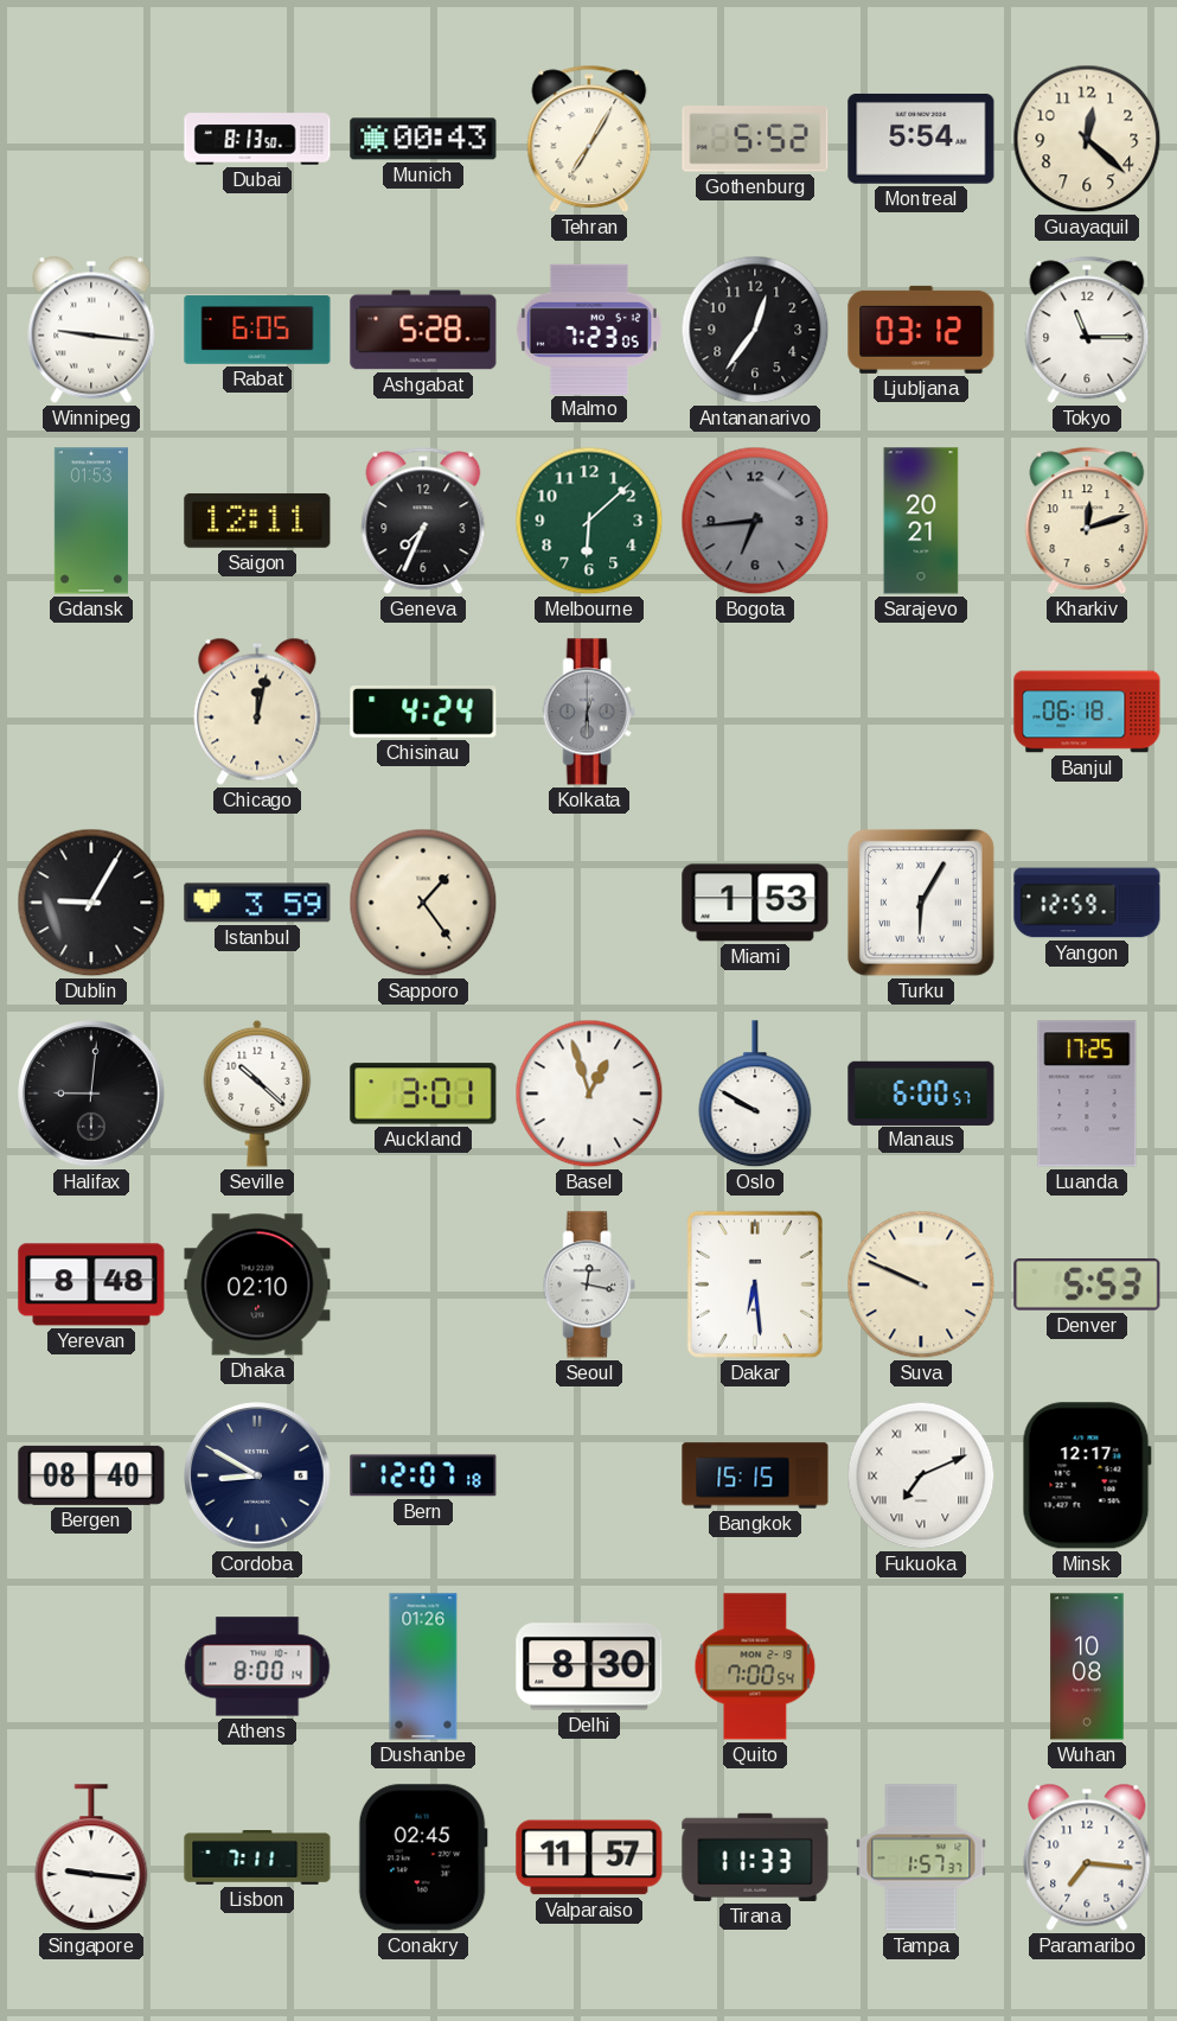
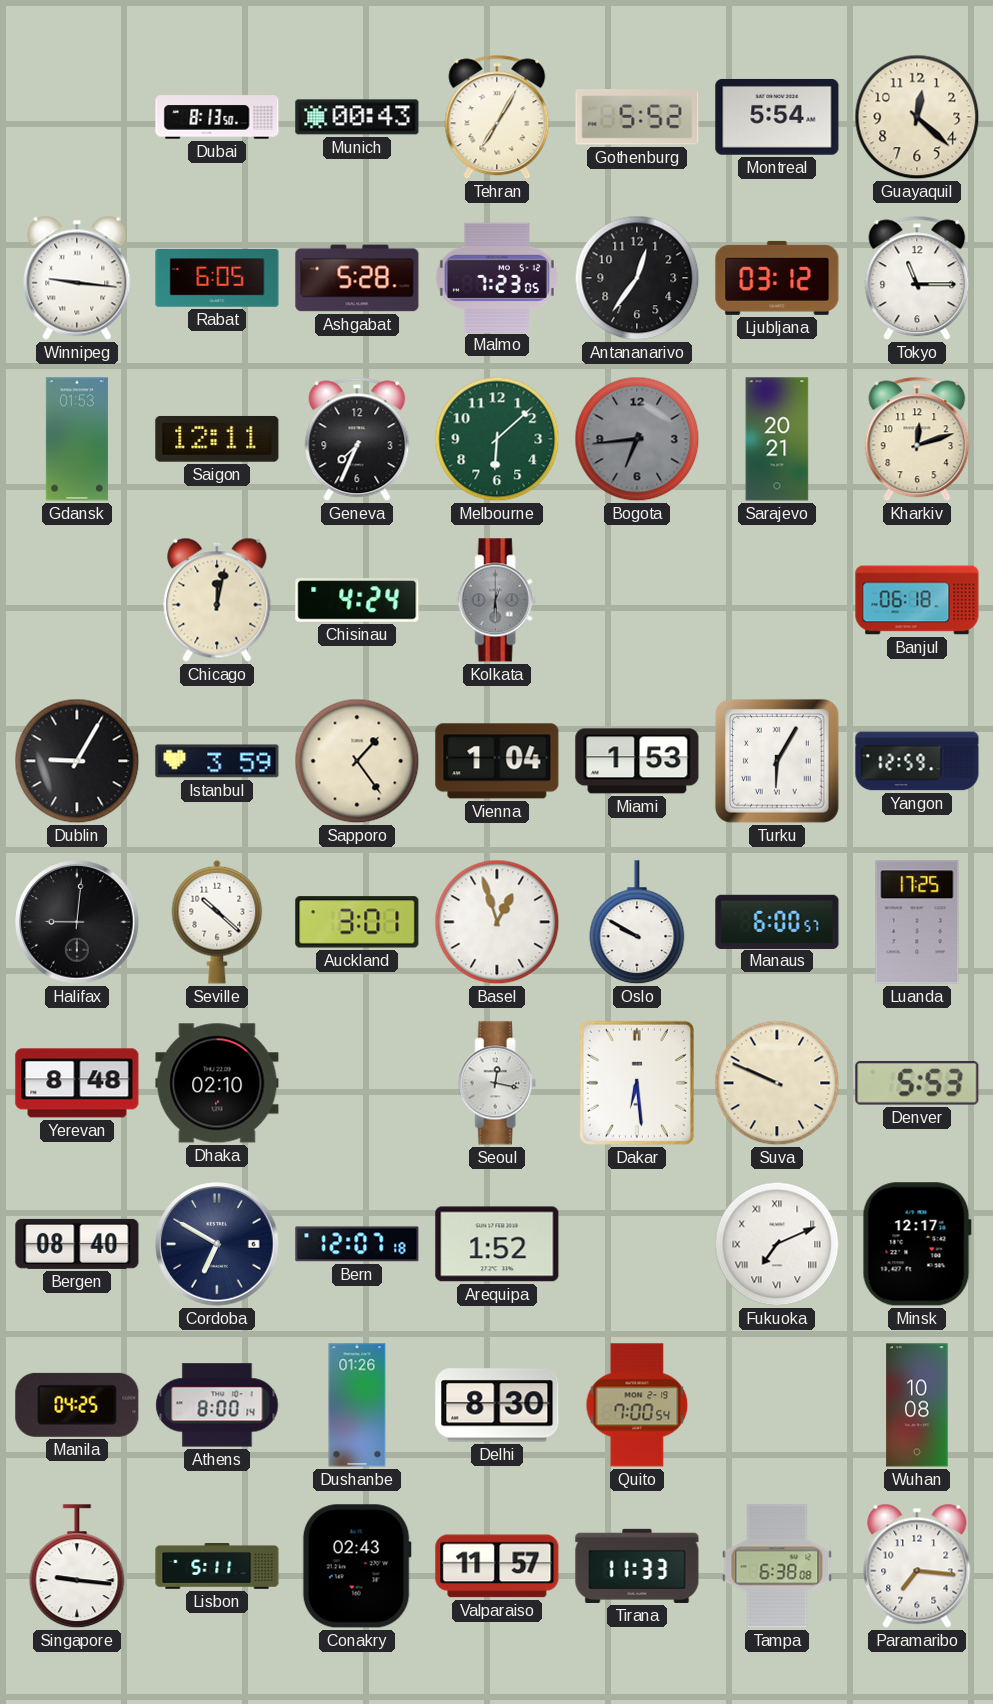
Vienna: none -> 1:04
Cordoba: 8:50 -> 6:50
Arequipa: none -> 1:52
Bangkok: 15:15 -> none
Manila: none -> 04:25
Lisbon: 7:11 -> 5:11
Conakry: 02:45 -> 02:43
Tampa: 1:57 -> 6:38
